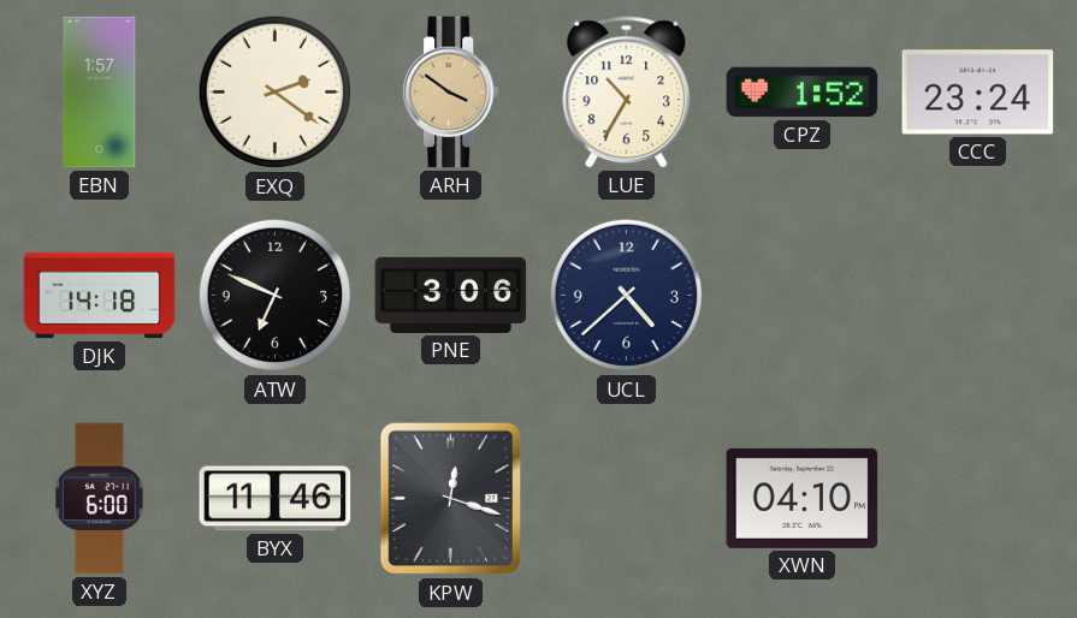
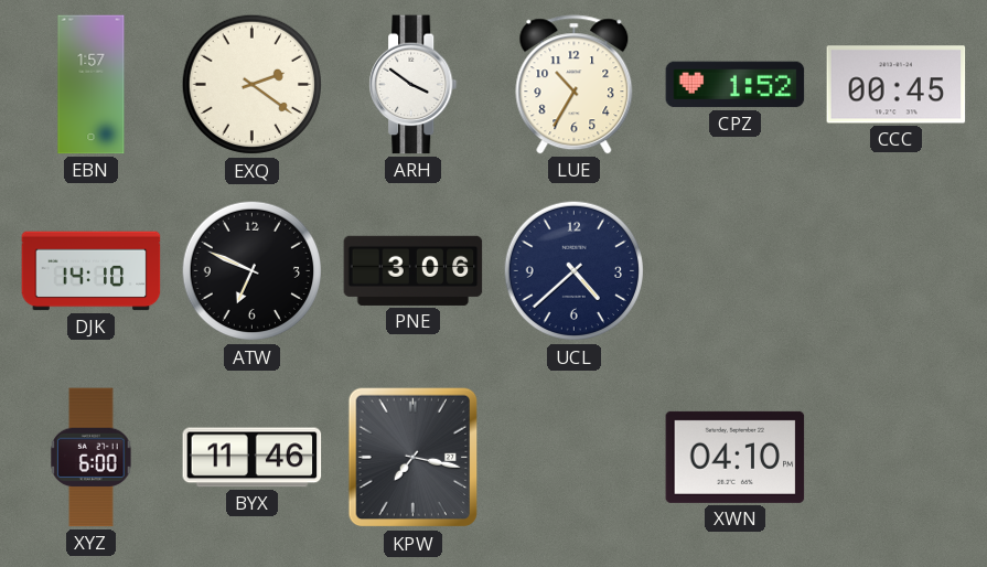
ARH dial: champagne -> white
CCC: 23:24 -> 00:45
DJK: 14:18 -> 14:10
KPW: 12:18 -> 7:17
